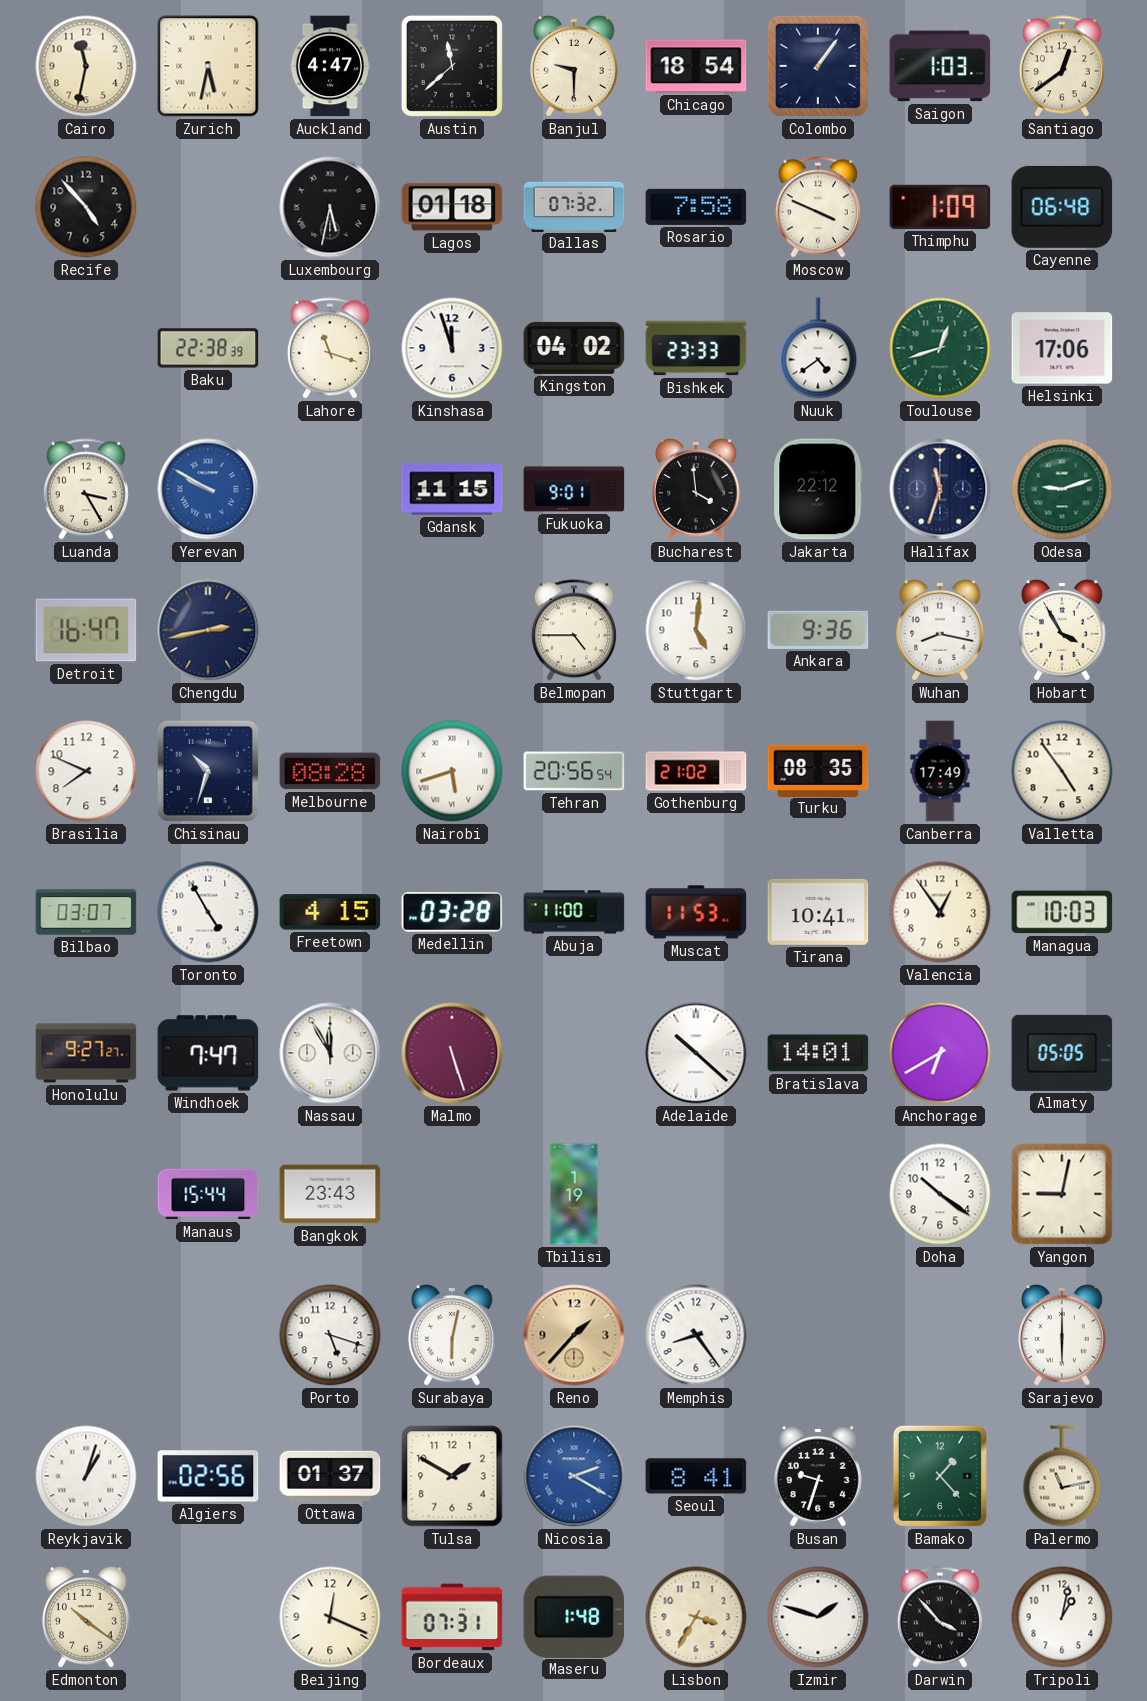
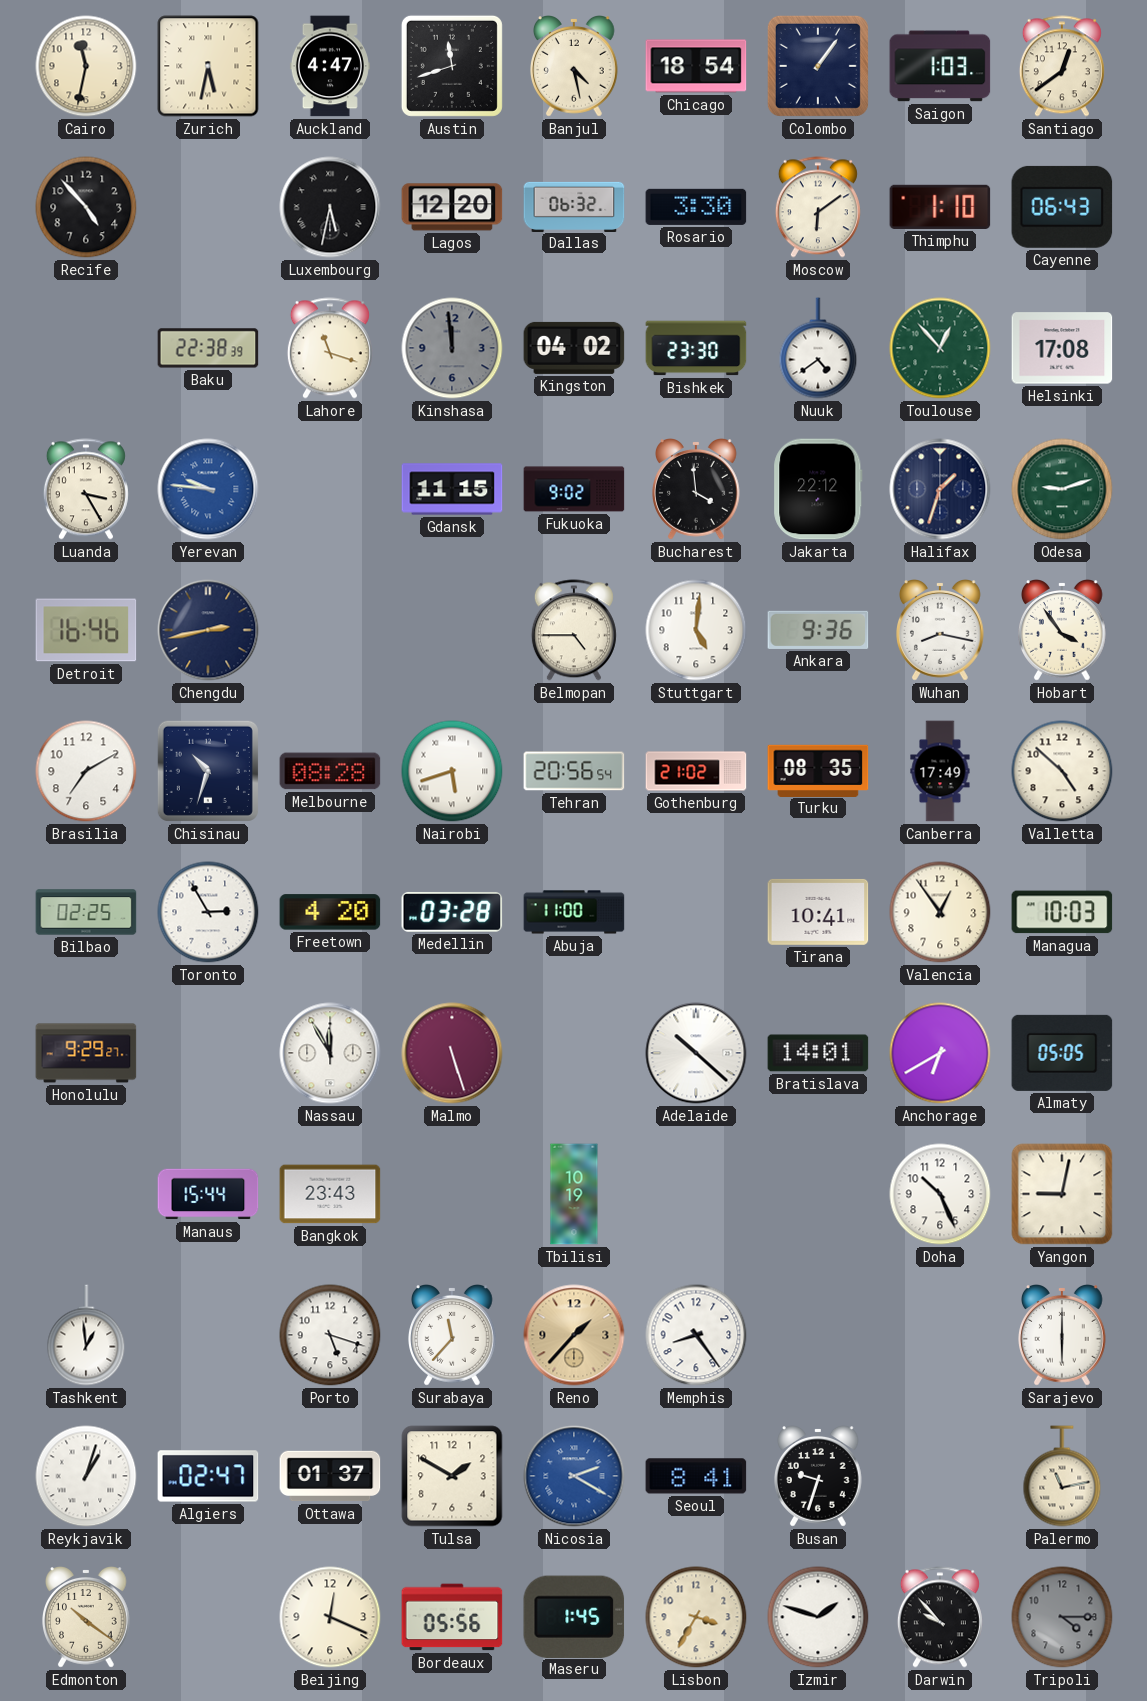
Austin: 11:38 -> 11:42
Banjul: 9:30 -> 4:28
Lagos: 01:18 -> 12:20
Dallas: 07:32 -> 06:32
Rosario: 7:58 -> 3:30
Moscow: 3:49 -> 6:09
Thimphu: 1:09 -> 1:10
Cayenne: 06:48 -> 06:43
Kinshasa: 11:57 -> 11:59
Kinshasa dial: white -> grey
Bishkek: 23:33 -> 23:30
Toulouse: 12:42 -> 12:53
Helsinki: 17:06 -> 17:08
Yerevan: 9:50 -> 9:46
Fukuoka: 9:01 -> 9:02
Halifax: 11:33 -> 1:33
Detroit: 16:47 -> 16:46
Hobart: 3:55 -> 3:54
Brasilia: 7:49 -> 7:10
Valletta: 4:54 -> 4:52
Bilbao: 03:07 -> 02:25
Toronto: 4:55 -> 2:55
Freetown: 4:15 -> 4:20
Muscat: 11:53 -> none
Honolulu: 9:27 -> 9:29
Windhoek: 7:47 -> none
Tbilisi: 1:19 -> 10:19
Doha: 10:21 -> 10:26
Tashkent: none -> 12:59
Surabaya: 6:02 -> 11:37
Algiers: 02:56 -> 02:47
Bamako: 1:23 -> none
Bordeaux: 07:31 -> 05:56
Maseru: 1:48 -> 1:45
Darwin: 3:53 -> 9:53
Tripoli: 1:02 -> 4:15
Tripoli dial: white -> grey
